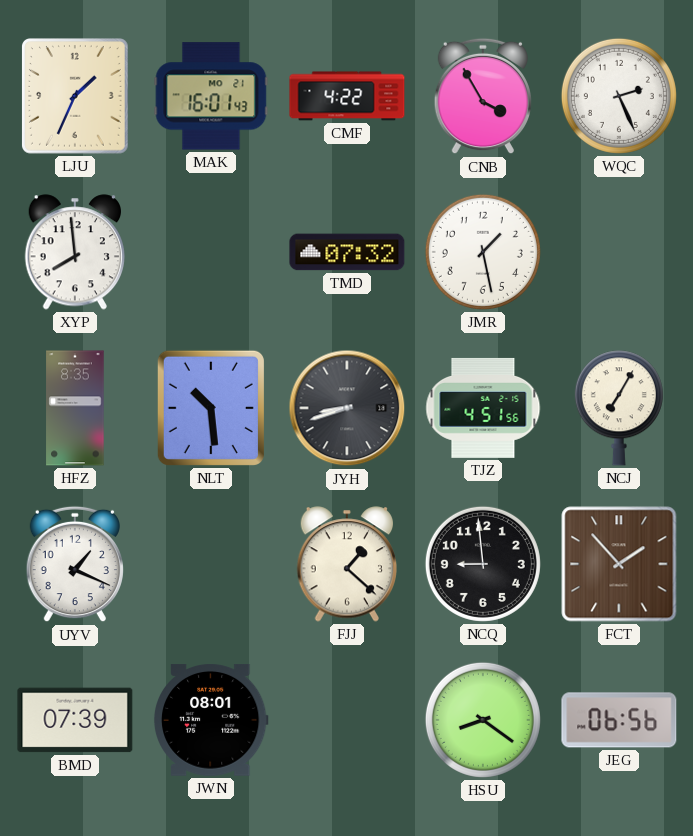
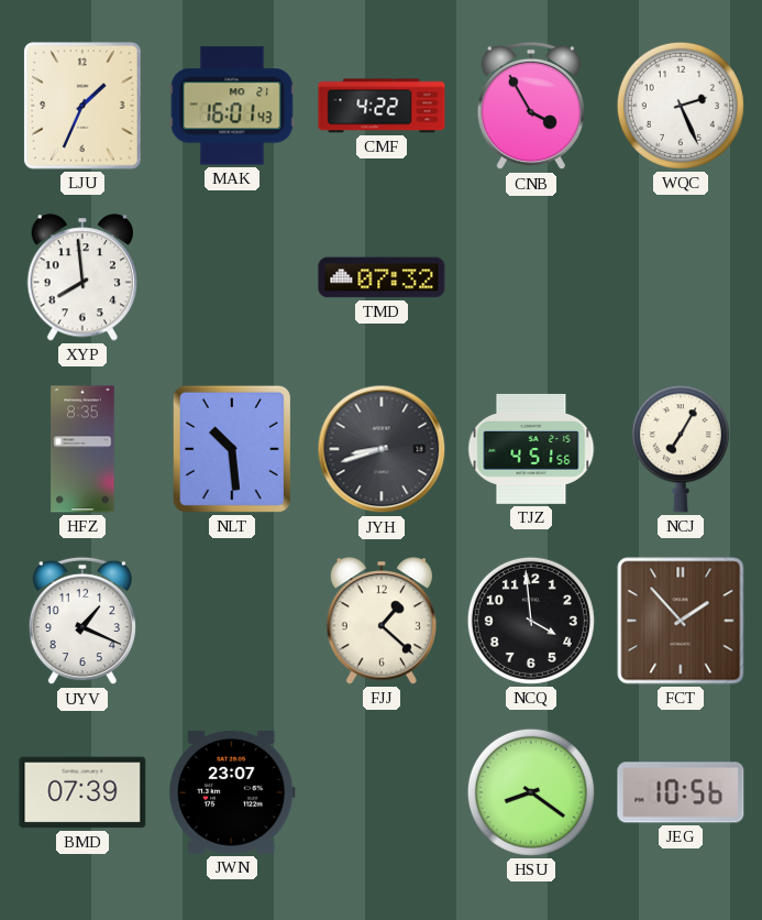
JMR: 1:28 -> none
NCQ: 8:59 -> 3:59
JWN: 08:01 -> 23:07
JEG: 06:56 -> 10:56
